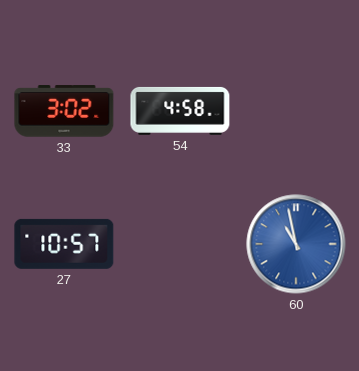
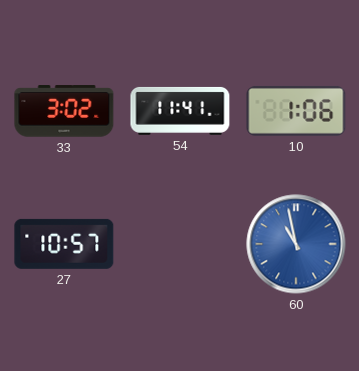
54: 4:58 -> 11:41
10: none -> 1:06
